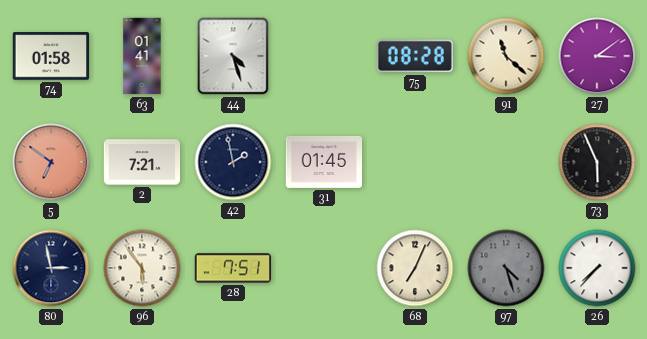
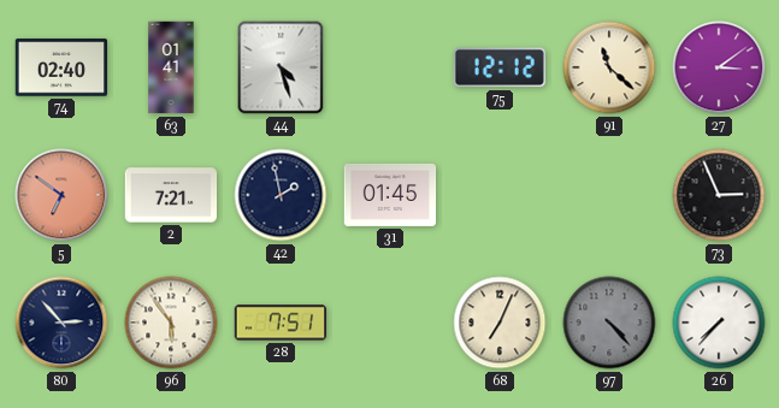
74: 01:58 -> 02:40
75: 08:28 -> 12:12
73: 5:56 -> 2:56
80: 2:58 -> 2:53
97: 4:27 -> 4:23
